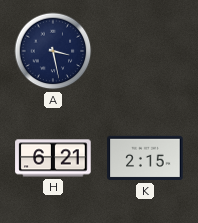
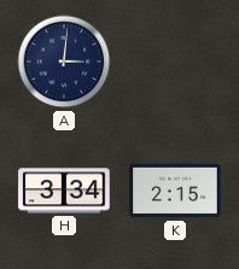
A: 3:28 -> 3:01
H: 6:21 -> 3:34
